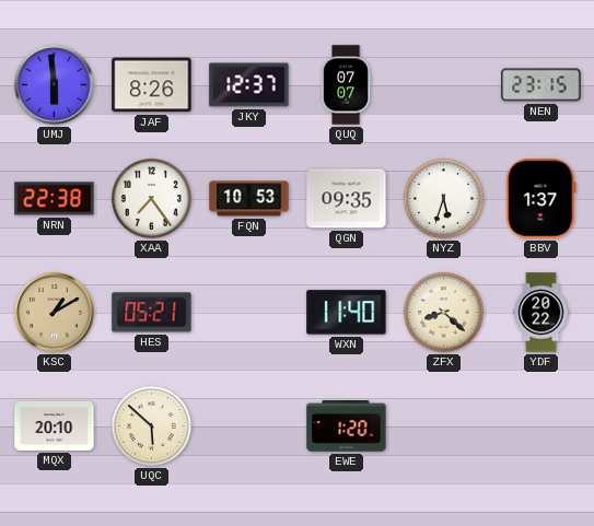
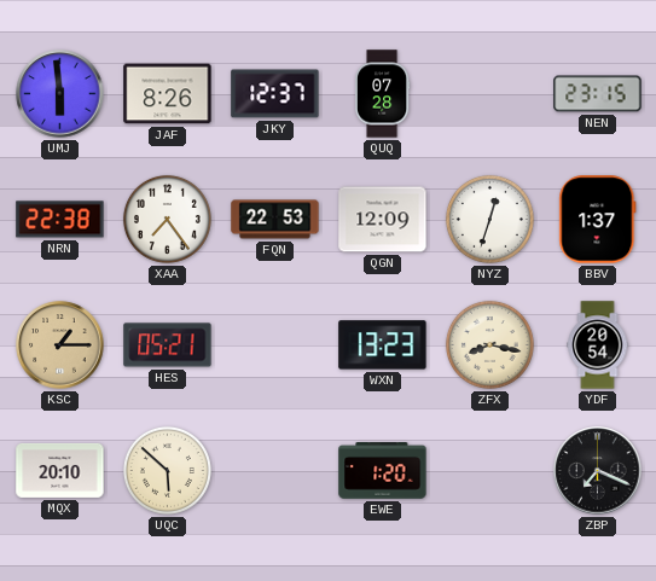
QUQ: 07:07 -> 07:28
FQN: 10:53 -> 22:53
QGN: 09:35 -> 12:09
NYZ: 5:33 -> 12:33
KSC: 1:10 -> 1:15
WXN: 11:40 -> 13:23
ZFX: 8:22 -> 8:17
YDF: 20:22 -> 20:54
ZBP: none -> 7:19
